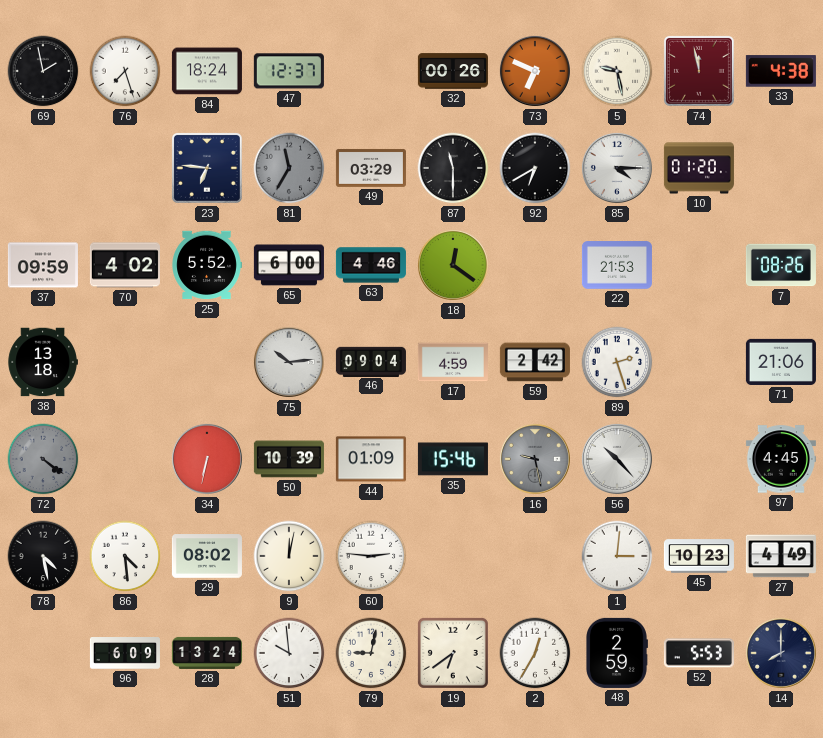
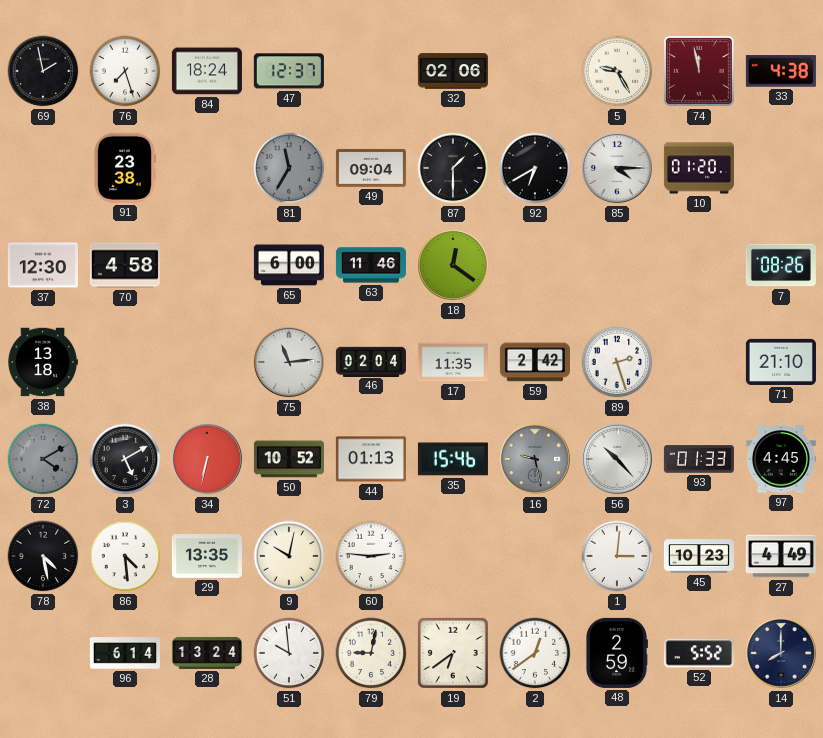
32: 00:26 -> 02:06
73: 6:49 -> none
5: 9:28 -> 9:25
91: none -> 23:38
23: 6:46 -> none
49: 03:29 -> 09:04
87: 11:30 -> 1:30
37: 09:59 -> 12:30
70: 4:02 -> 4:58
25: 5:52 -> none
63: 4:46 -> 11:46
22: 21:53 -> none
75: 10:14 -> 11:14
46: 09:04 -> 02:04
17: 4:59 -> 11:35
71: 21:06 -> 21:10
72: 4:21 -> 4:10
3: none -> 5:10
50: 10:39 -> 10:52
44: 01:09 -> 01:13
93: none -> 01:33
29: 08:02 -> 13:35
9: 12:02 -> 10:02
96: 6:09 -> 6:14
2: 12:35 -> 12:39
52: 5:53 -> 5:52
